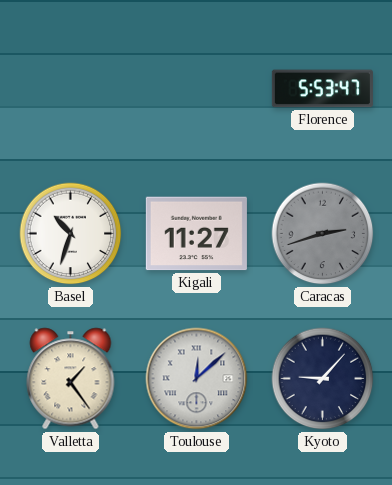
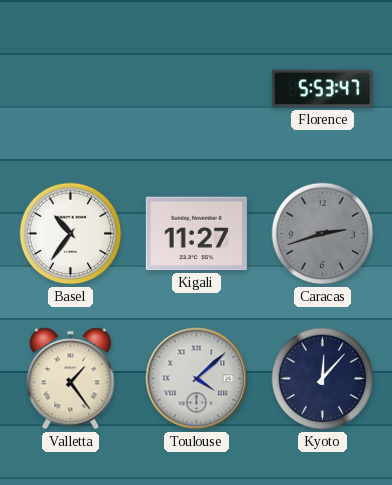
Basel: 10:33 -> 10:36
Toulouse: 12:08 -> 4:08
Kyoto: 9:07 -> 12:07
